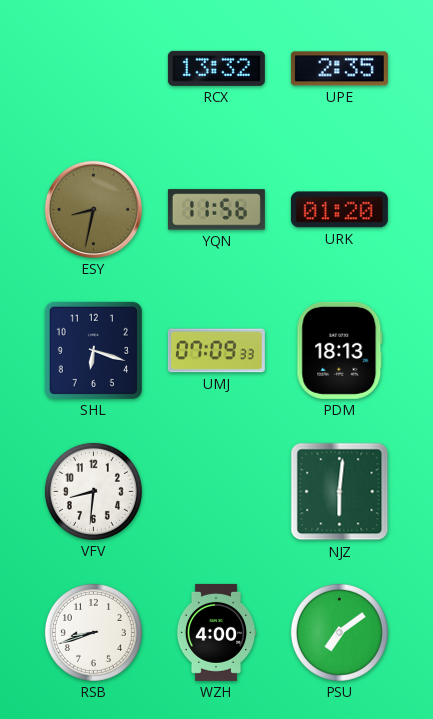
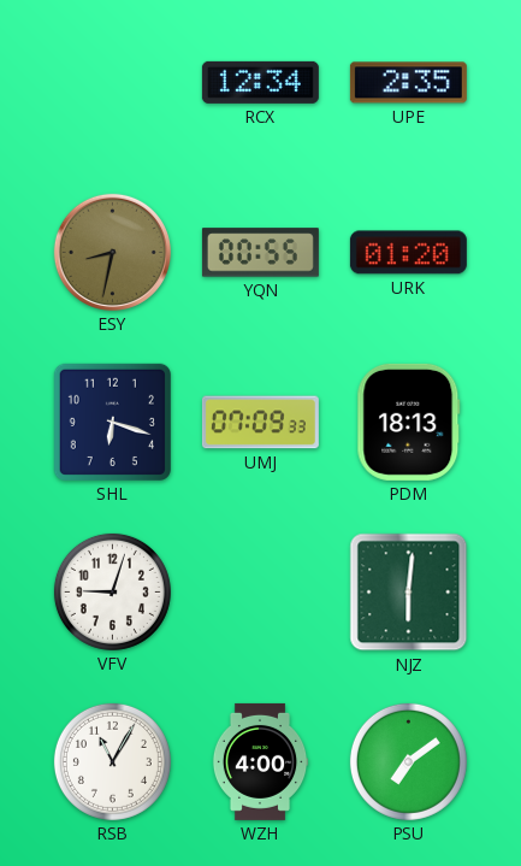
RCX: 13:32 -> 12:34
YQN: 11:56 -> 00:55
VFV: 8:31 -> 9:03
RSB: 8:42 -> 11:05
